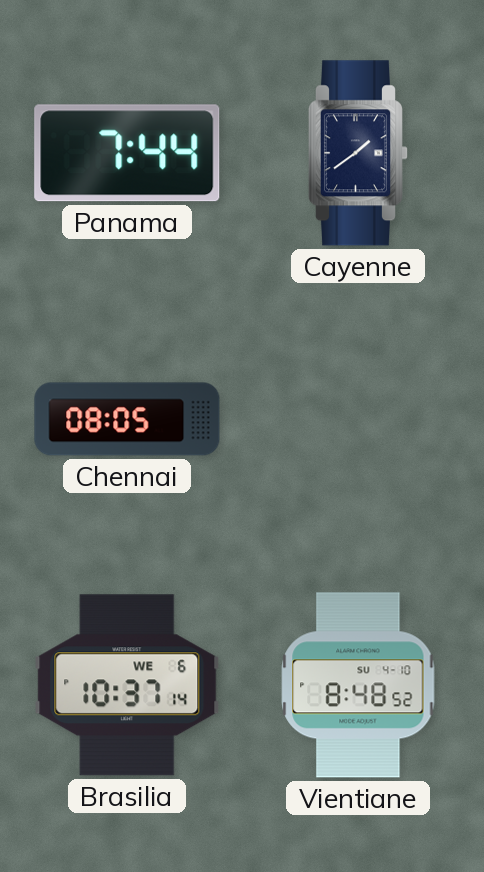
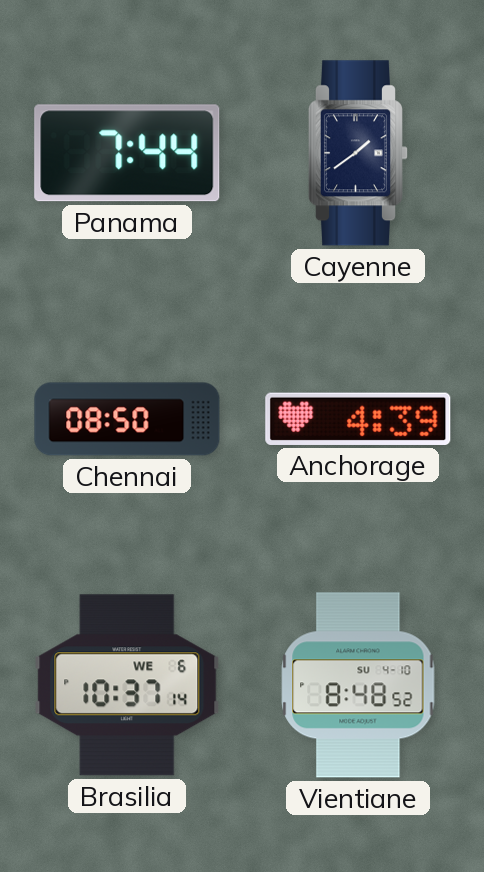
Chennai: 08:05 -> 08:50
Anchorage: none -> 4:39
